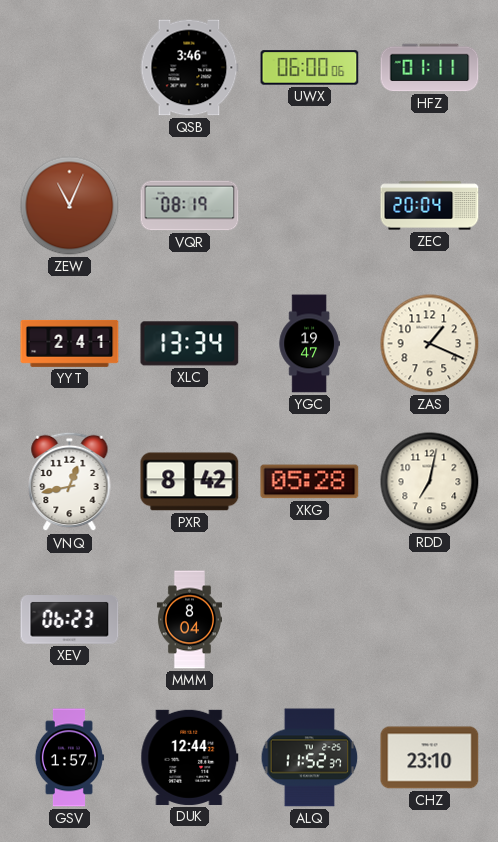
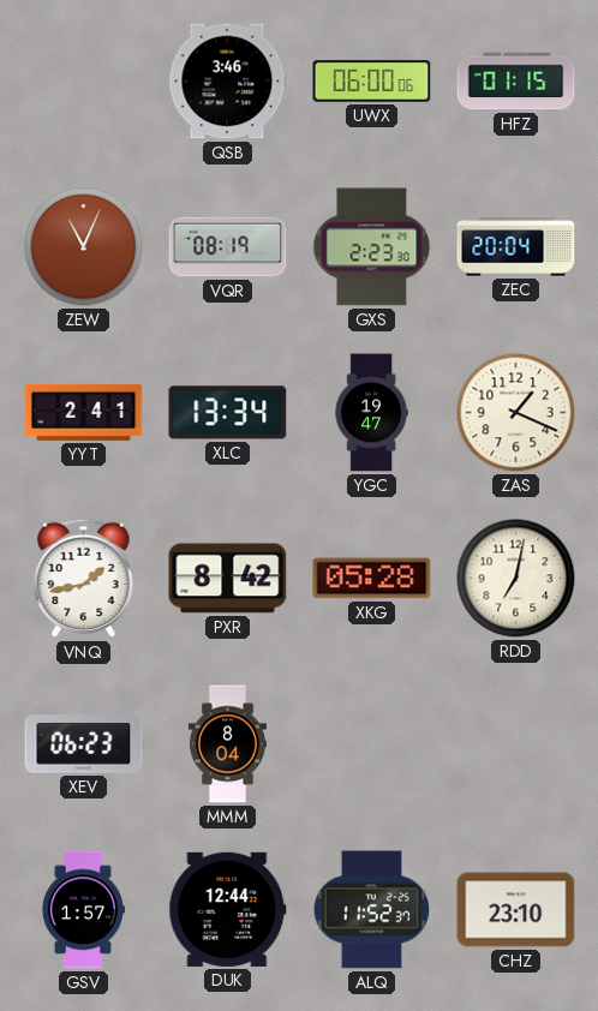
HFZ: 01:11 -> 01:15
GXS: none -> 2:23
VNQ: 12:43 -> 1:43
